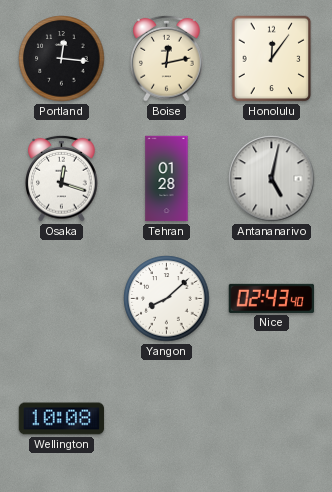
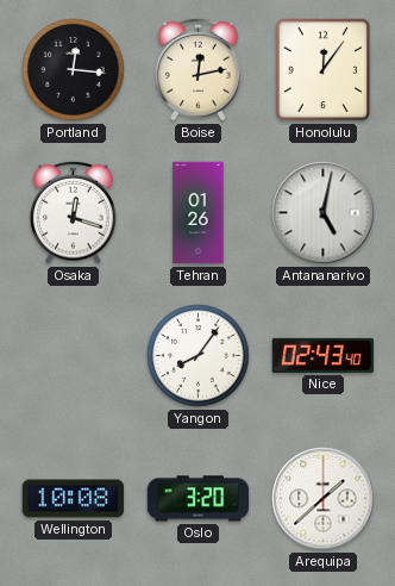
Tehran: 01:28 -> 01:26
Yangon: 8:08 -> 8:06
Oslo: none -> 3:20
Arequipa: none -> 1:38
